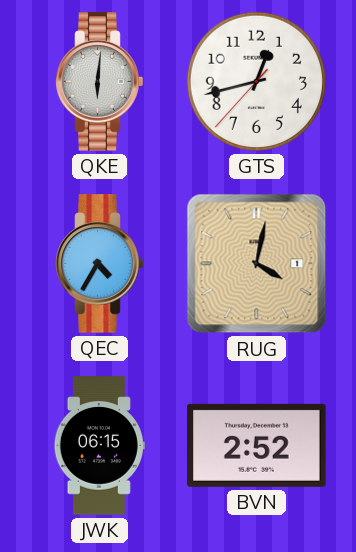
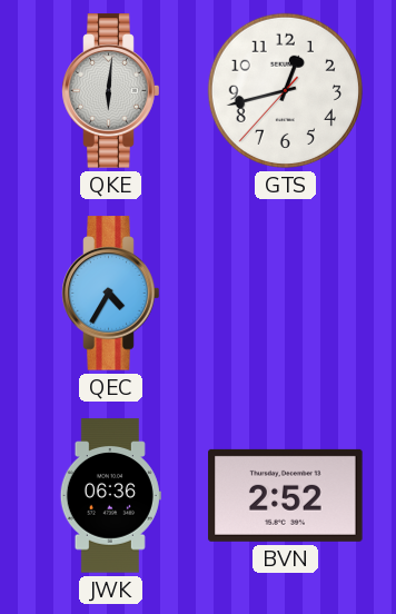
RUG: 4:02 -> none
JWK: 06:15 -> 06:36
